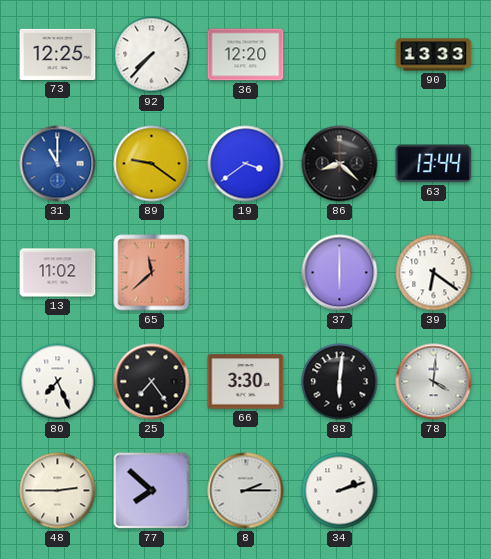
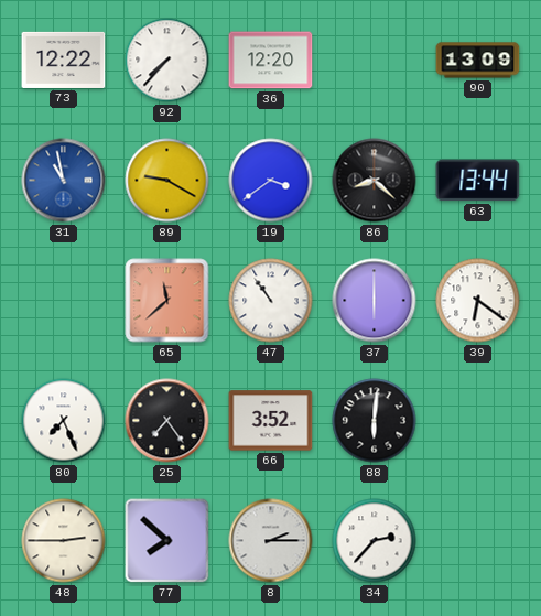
73: 12:25 -> 12:22
90: 13:33 -> 13:09
31: 11:00 -> 10:58
89: 9:21 -> 9:20
13: 11:02 -> none
47: none -> 10:54
66: 3:30 -> 3:52
78: 4:01 -> none
34: 2:12 -> 2:37
